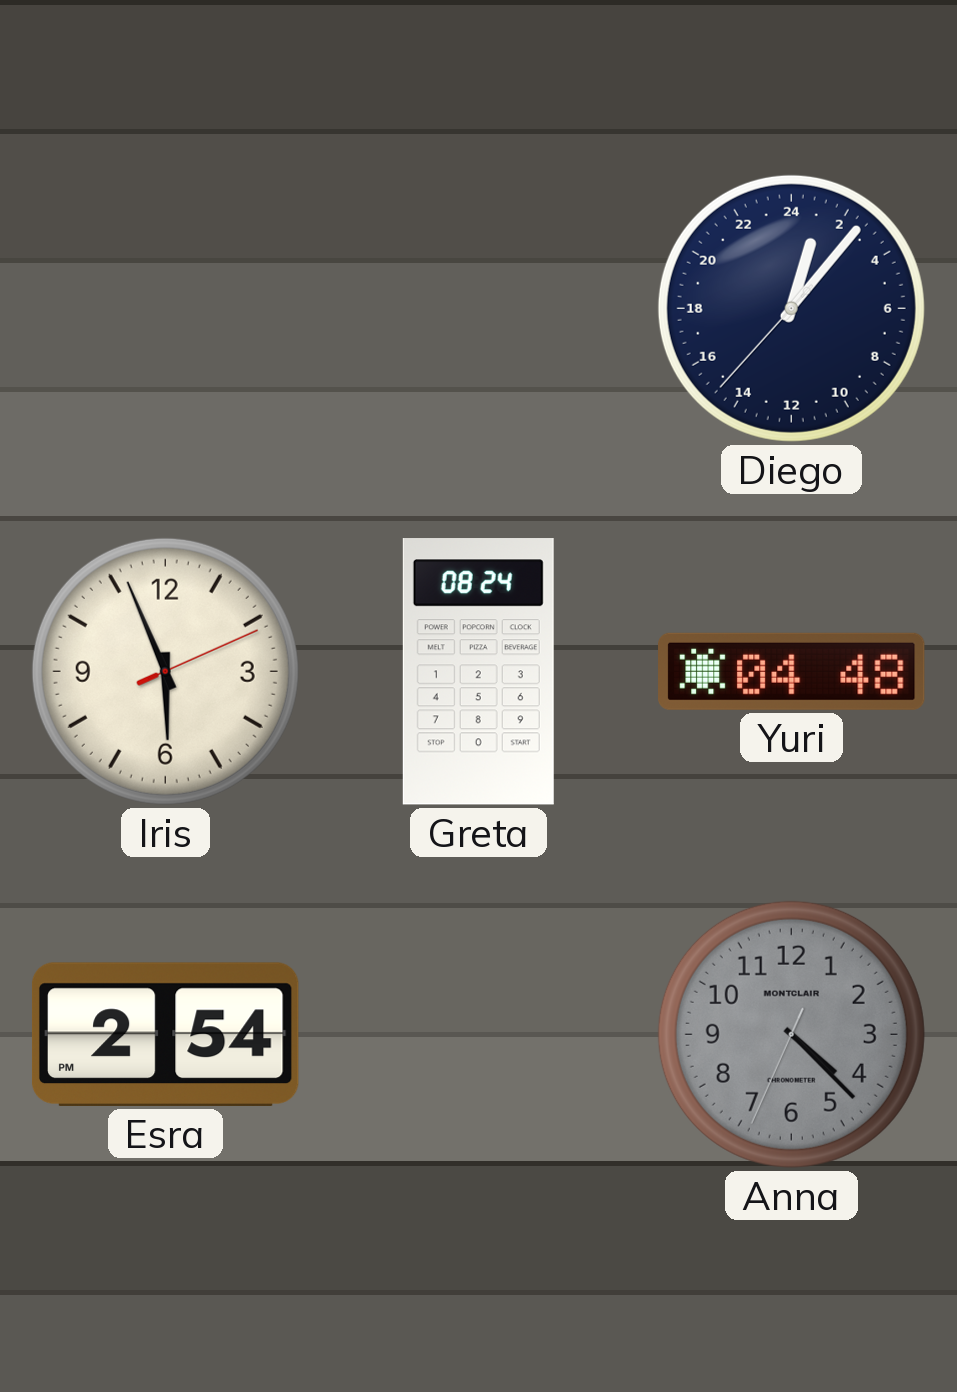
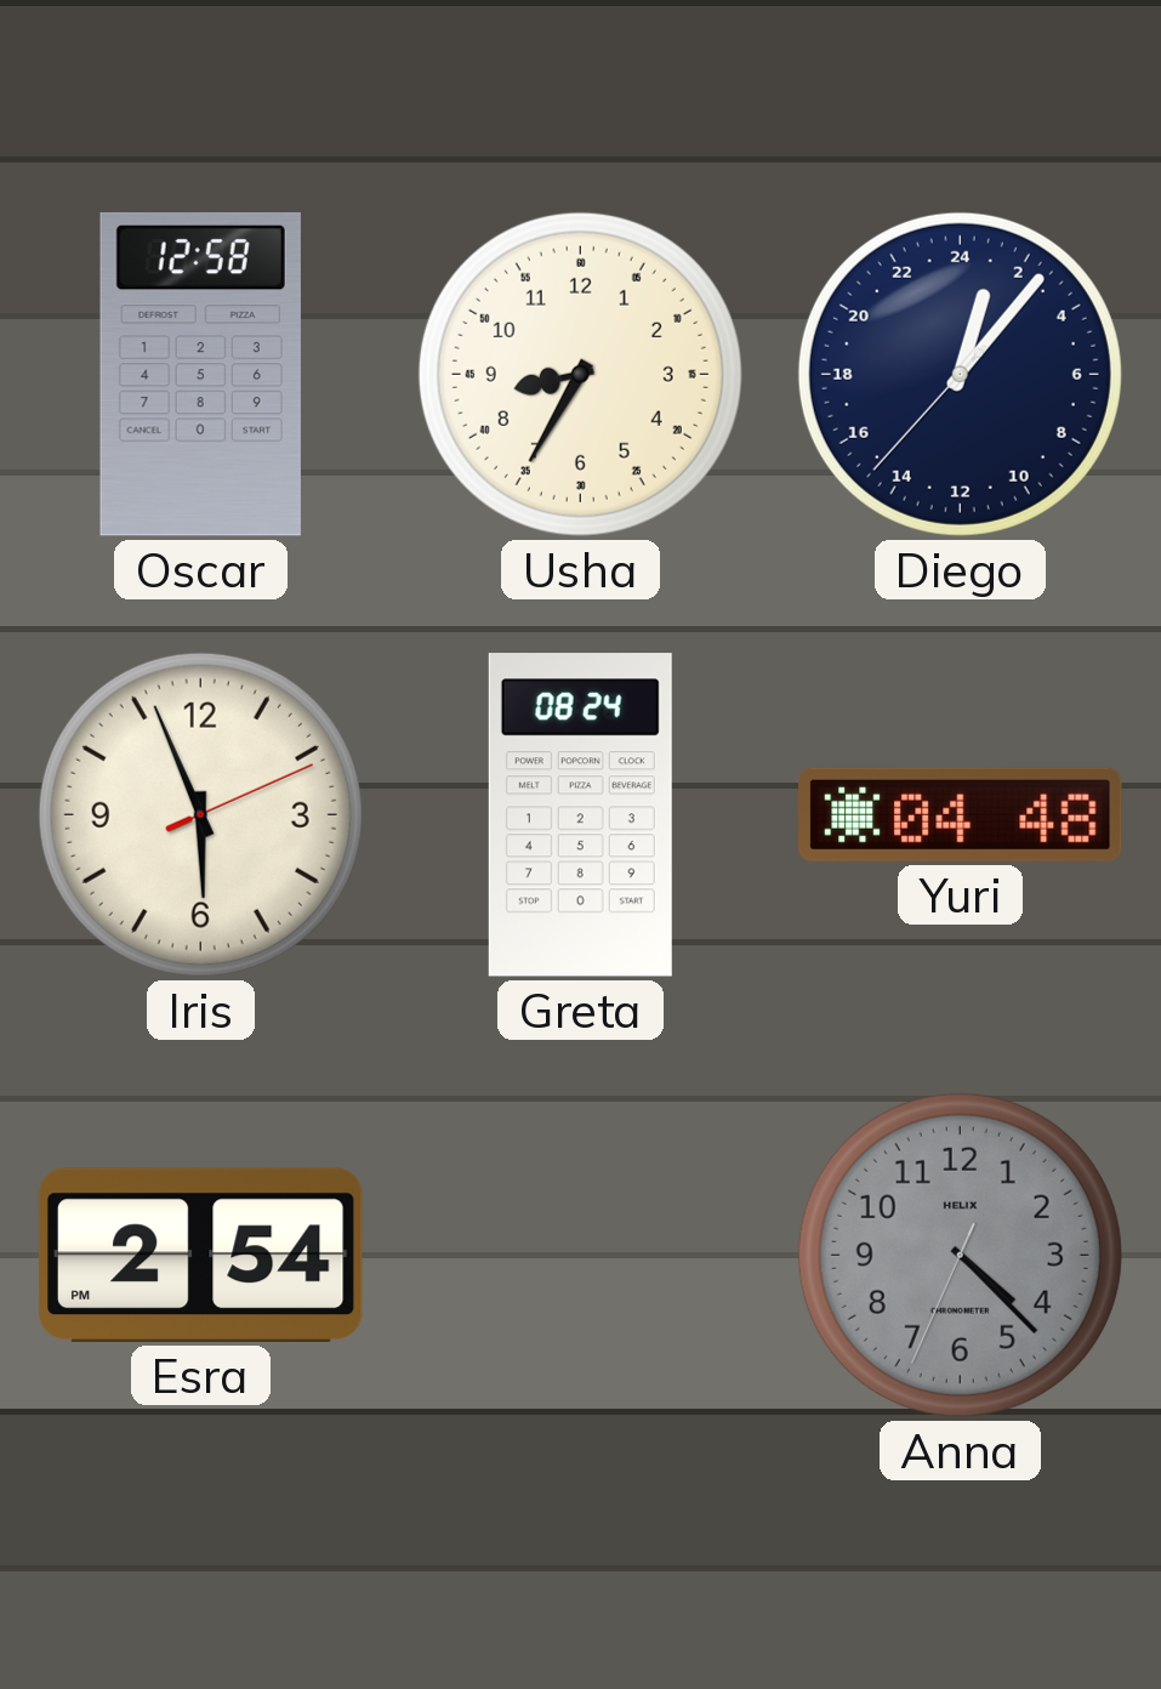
Oscar: none -> 12:58
Usha: none -> 8:35
Anna brand: MONTCLAIR -> HELIX
